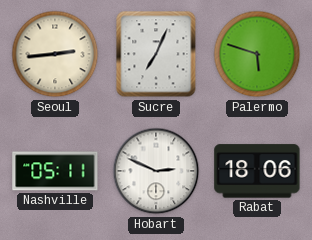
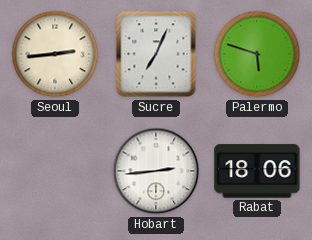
Nashville: 05:11 -> none
Hobart: 2:49 -> 2:44
